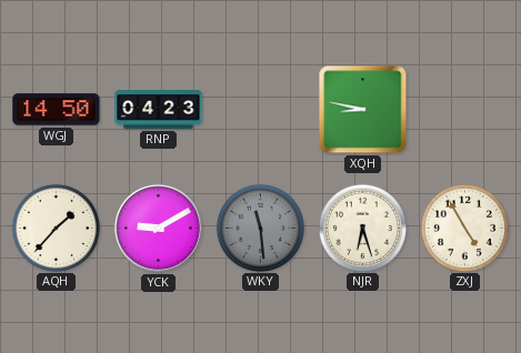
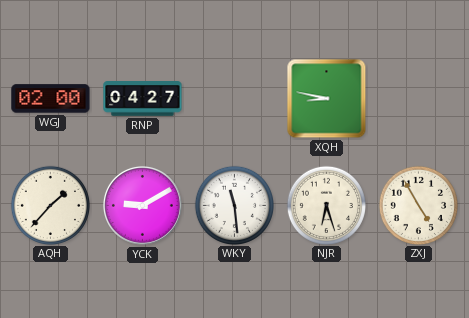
WGJ: 14:50 -> 02:00
RNP: 04:23 -> 04:27
WKY dial: grey -> white
